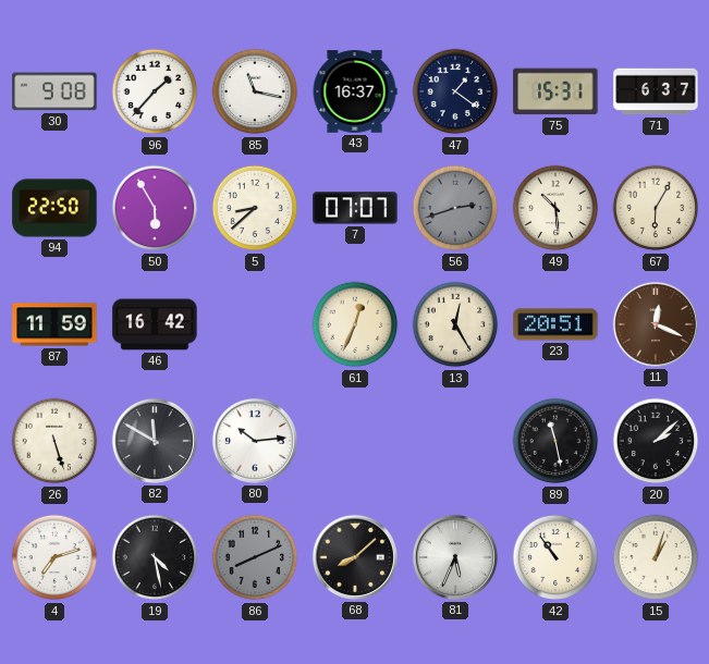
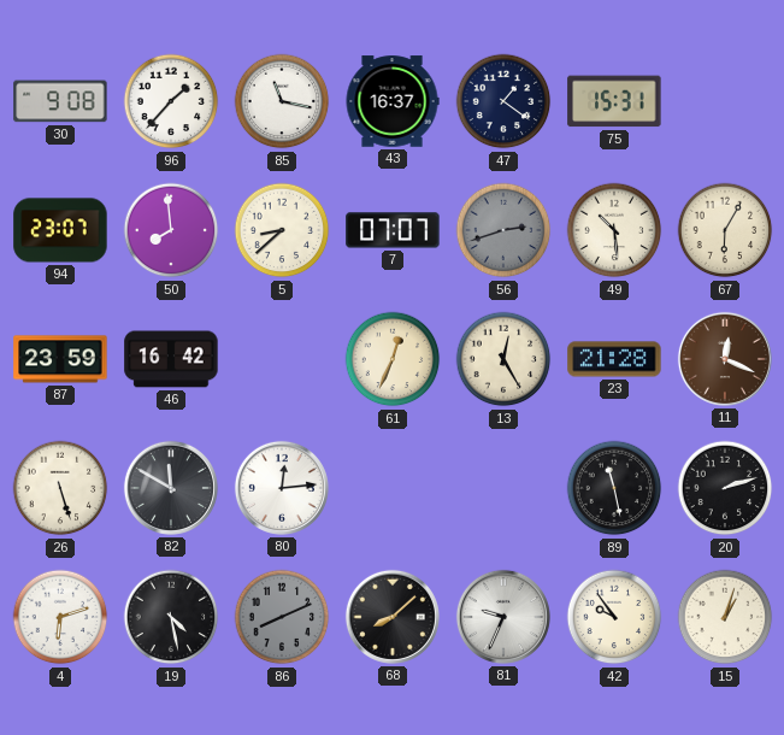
71: 6:37 -> none
94: 22:50 -> 23:07
50: 5:55 -> 7:59
87: 11:59 -> 23:59
23: 20:51 -> 21:28
80: 10:14 -> 12:14
20: 2:08 -> 2:12
4: 7:12 -> 6:12
81: 5:34 -> 9:34
42: 10:54 -> 9:54
